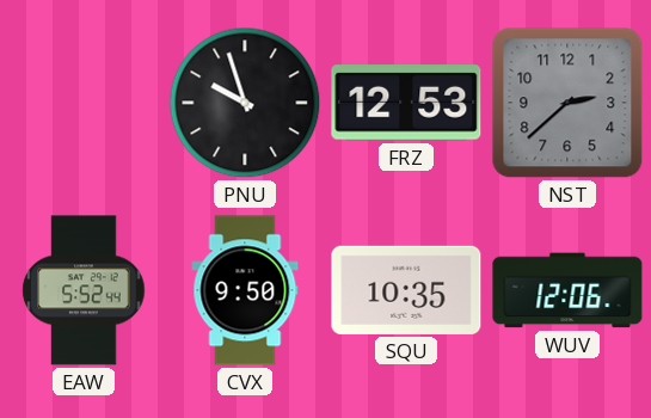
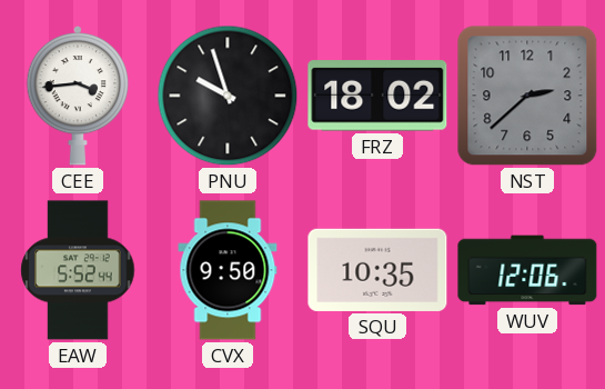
CEE: none -> 3:44
FRZ: 12:53 -> 18:02
